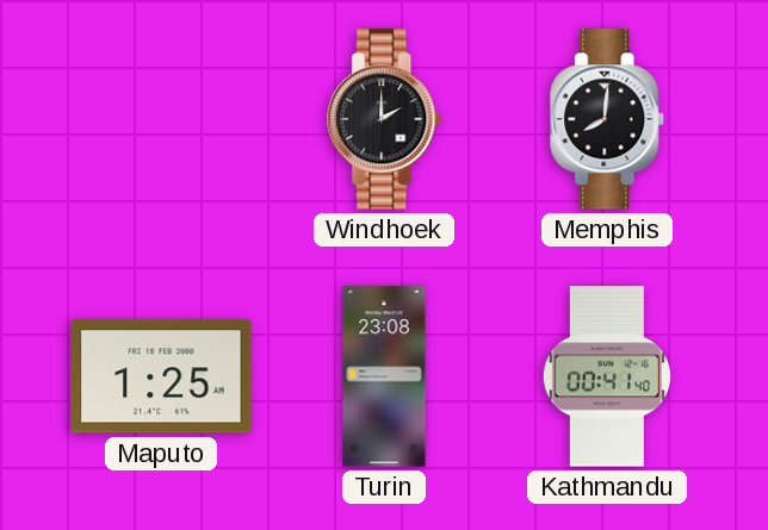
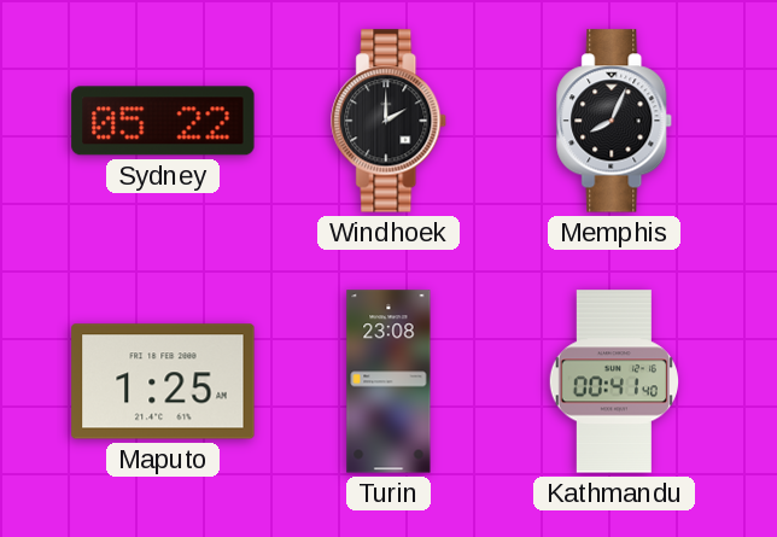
Sydney: none -> 05:22
Memphis: 8:01 -> 8:04
